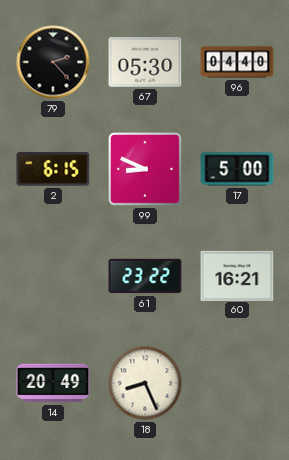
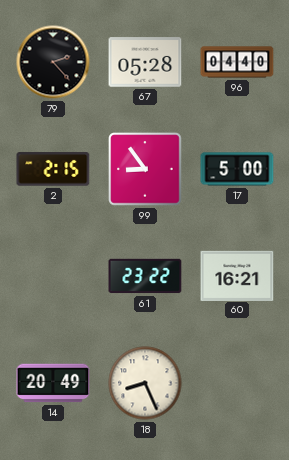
67: 05:30 -> 05:28
2: 6:15 -> 2:15
99: 8:49 -> 8:54
